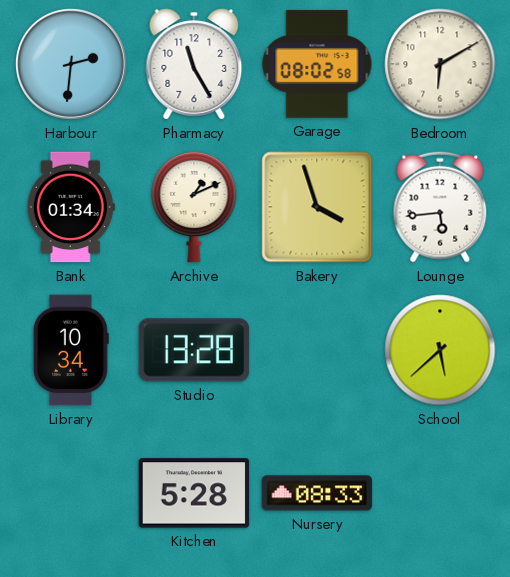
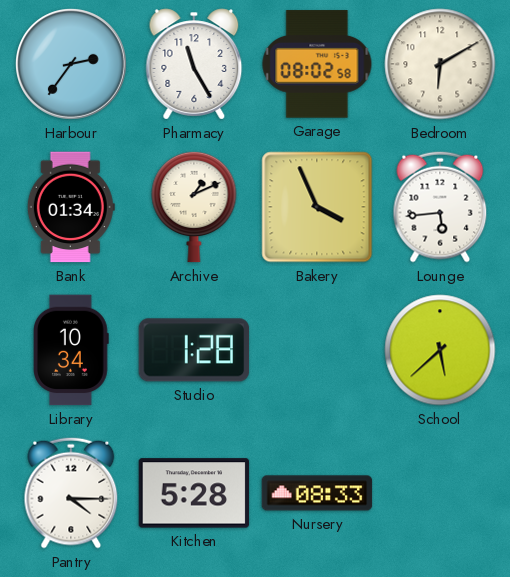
Harbour: 2:31 -> 2:36
Bakery: 3:57 -> 3:56
Studio: 13:28 -> 1:28
Pantry: none -> 4:15
